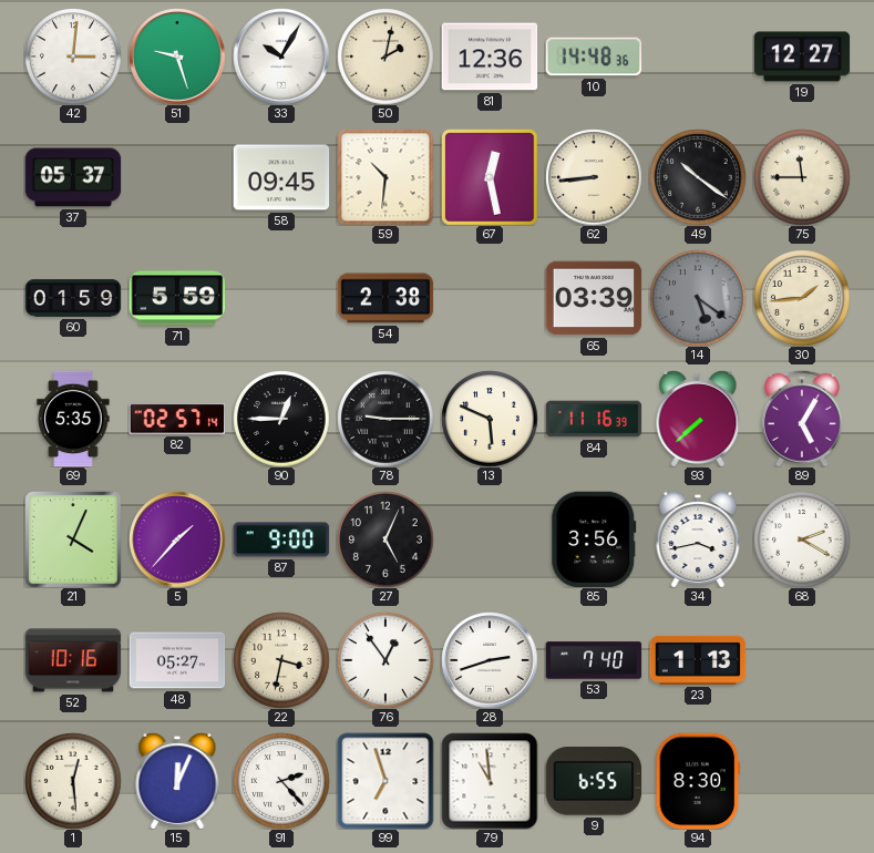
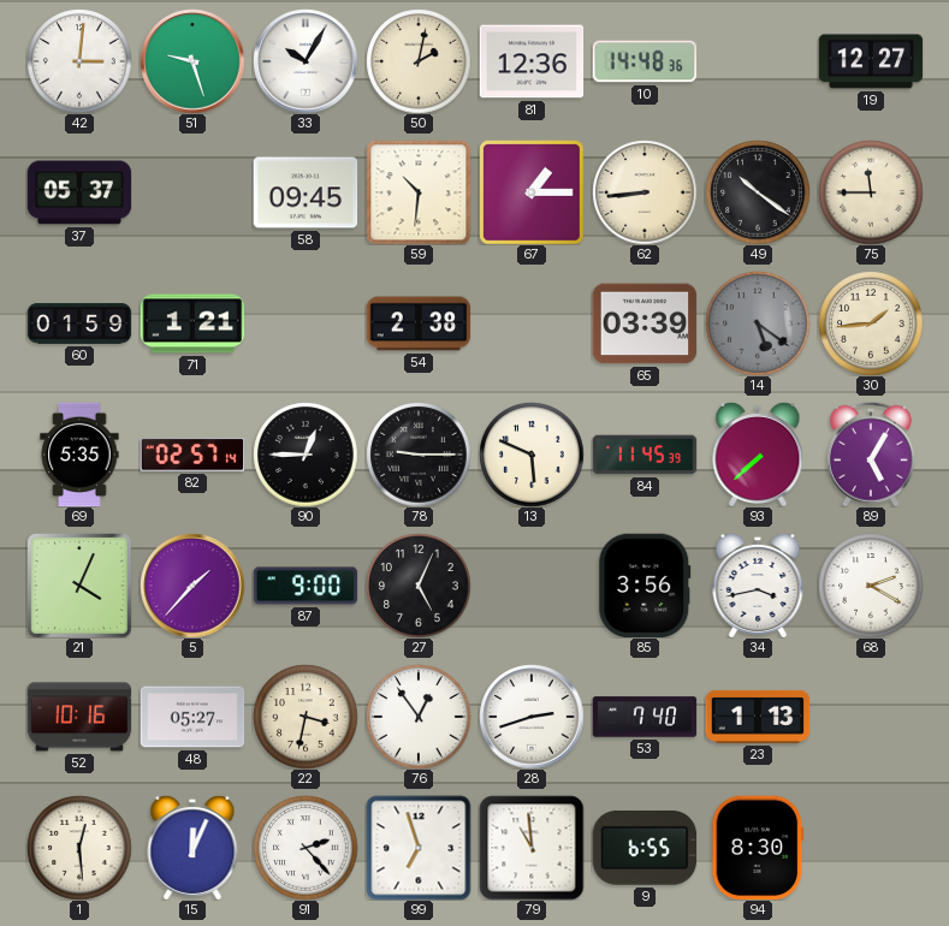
67: 12:28 -> 1:15
71: 5:59 -> 1:21
84: 11:16 -> 11:45
